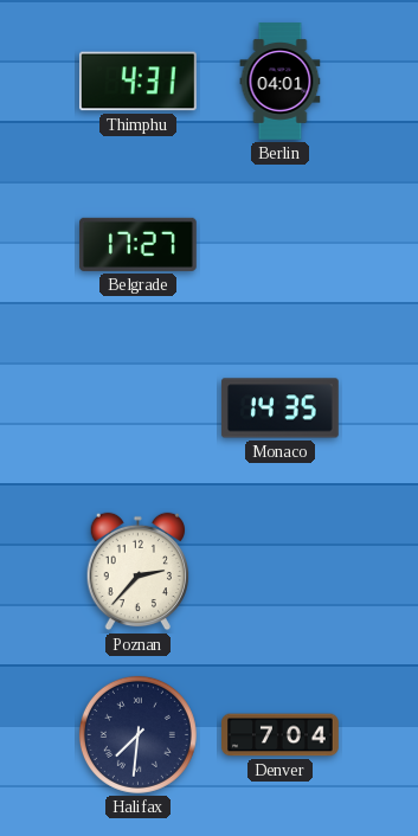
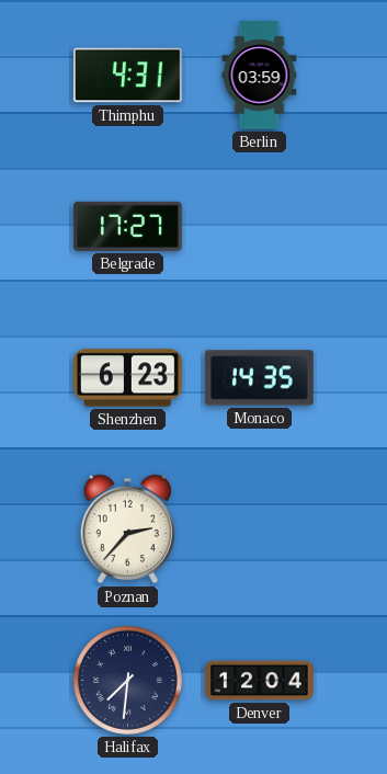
Berlin: 04:01 -> 03:59
Shenzhen: none -> 6:23
Denver: 7:04 -> 12:04
